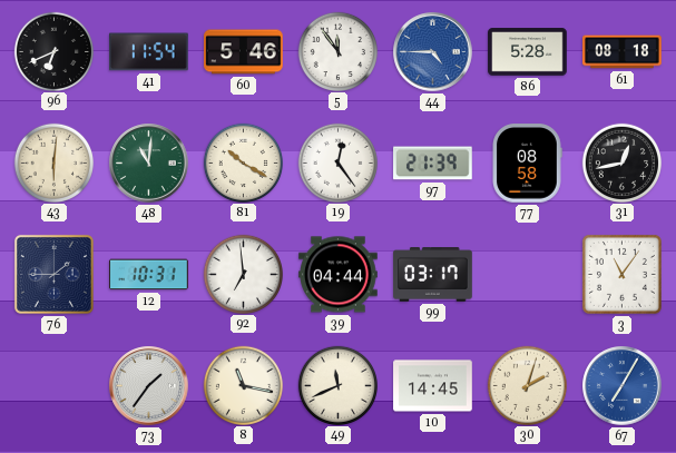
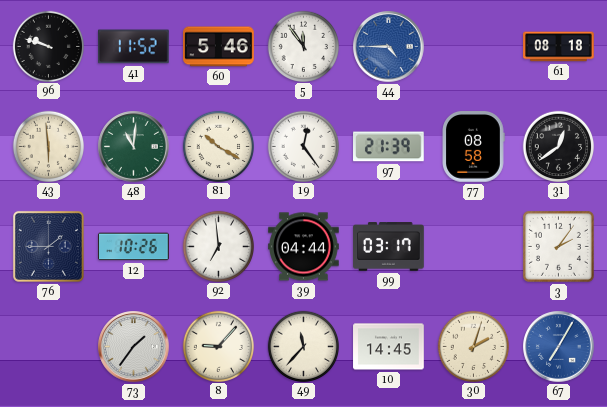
96: 6:41 -> 9:48
41: 11:54 -> 11:52
86: 5:28 -> none
43: 6:01 -> 5:59
31: 12:43 -> 12:39
12: 10:31 -> 10:26
3: 11:06 -> 2:06
8: 11:17 -> 9:07
49: 11:41 -> 11:37
